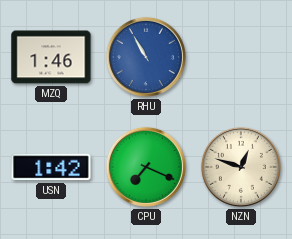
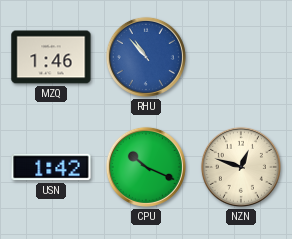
RHU: 10:55 -> 10:53
CPU: 7:19 -> 10:19
